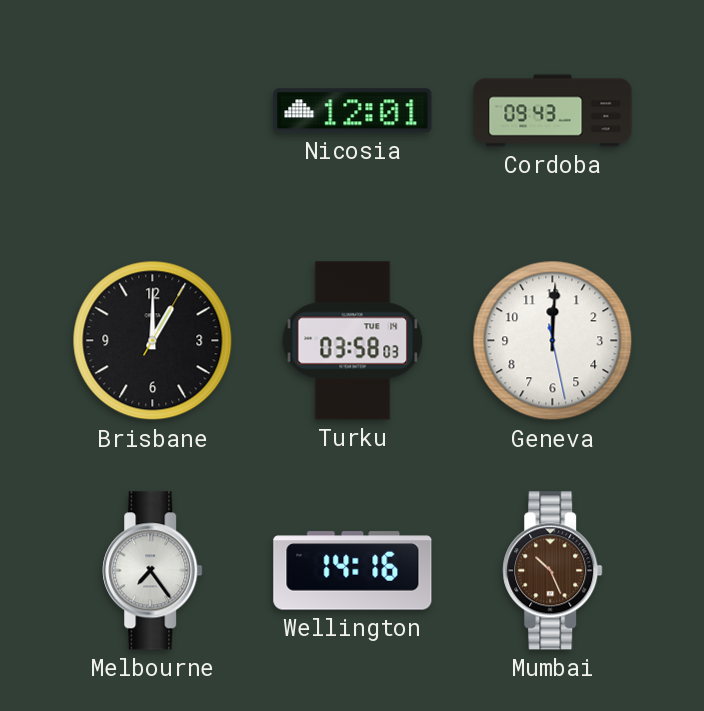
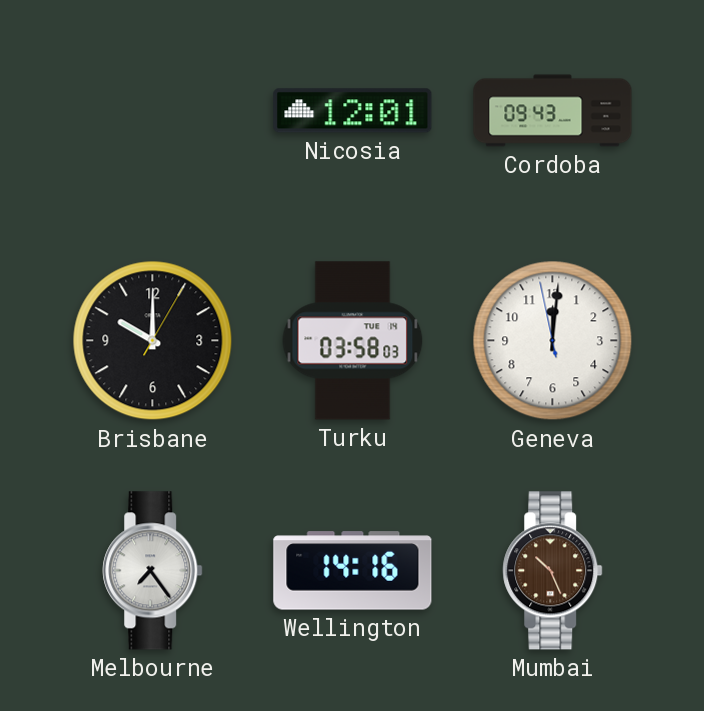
Brisbane: 1:00 -> 10:00
Geneva: 12:00:28 -> 12:00:58
